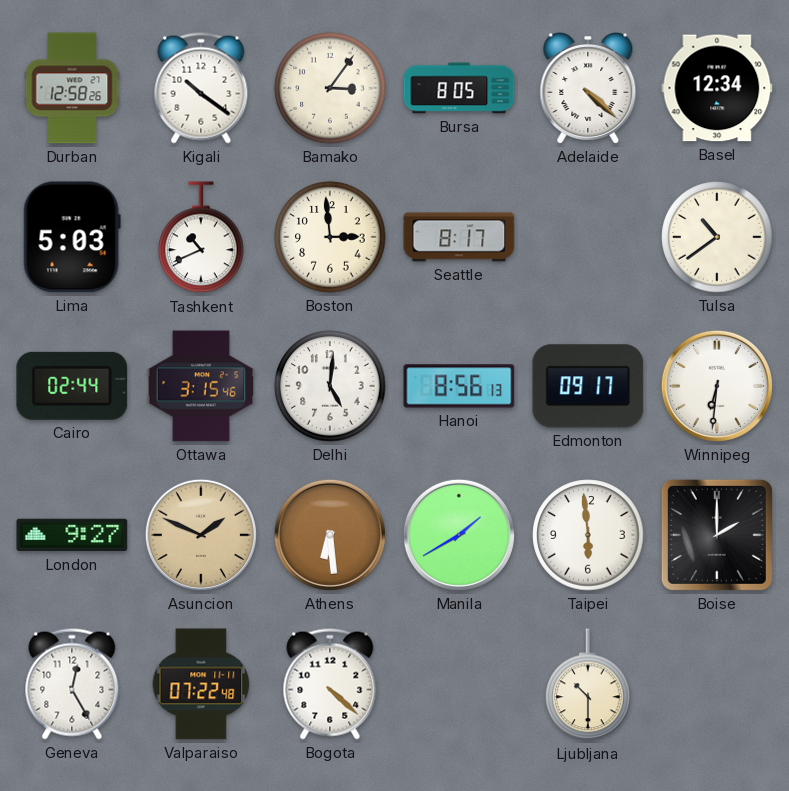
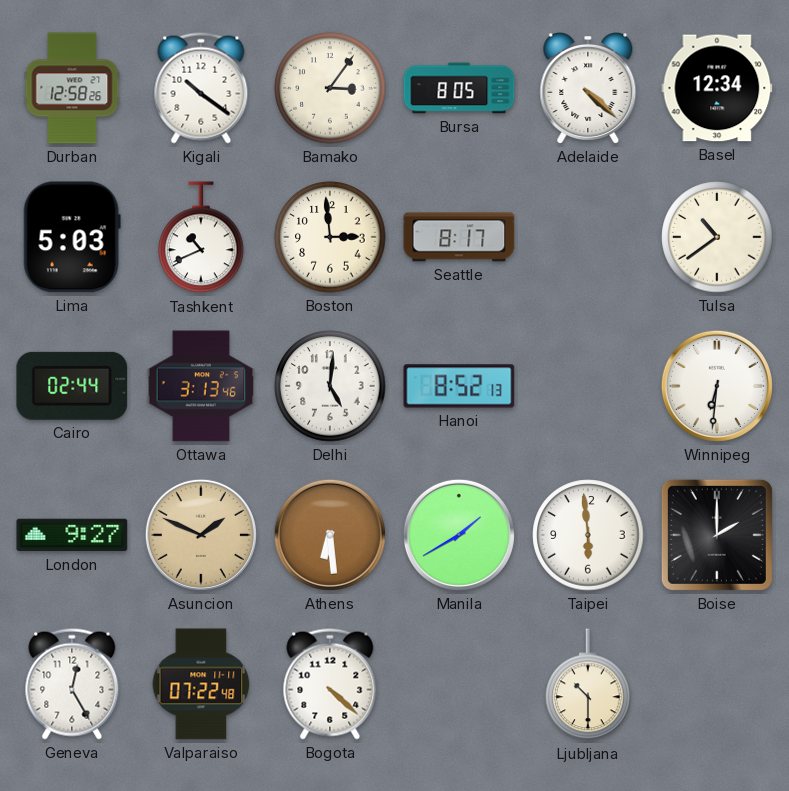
Ottawa: 3:15 -> 3:13
Hanoi: 8:56 -> 8:52
Edmonton: 09:17 -> none
